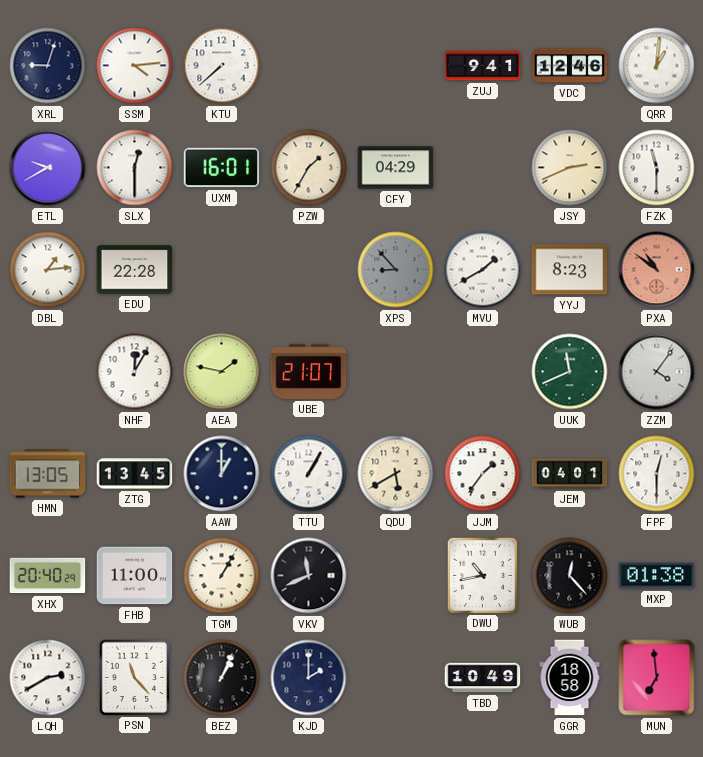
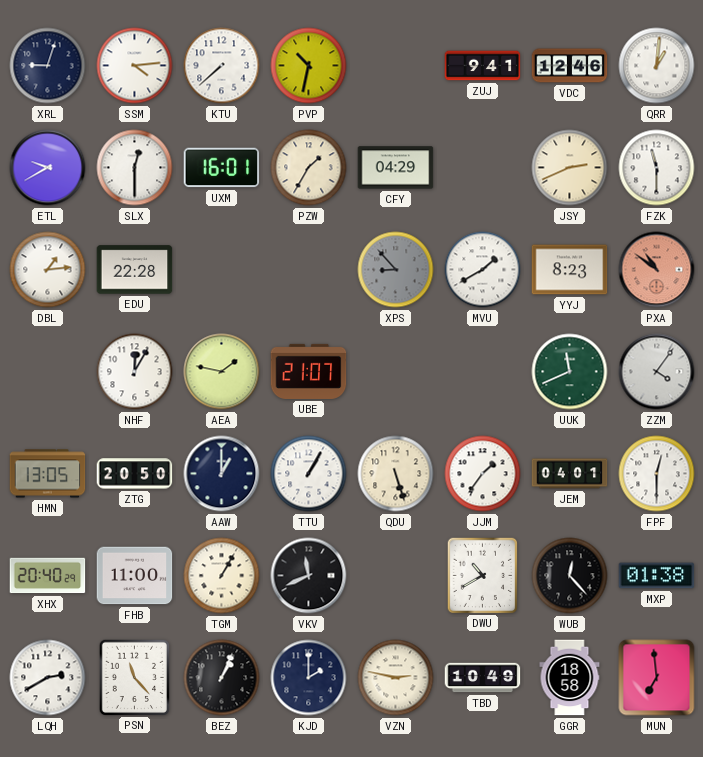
PVP: none -> 10:32
ZTG: 13:45 -> 20:50
QDU: 5:40 -> 5:27
DWU: 10:43 -> 10:40
VZN: none -> 2:47
